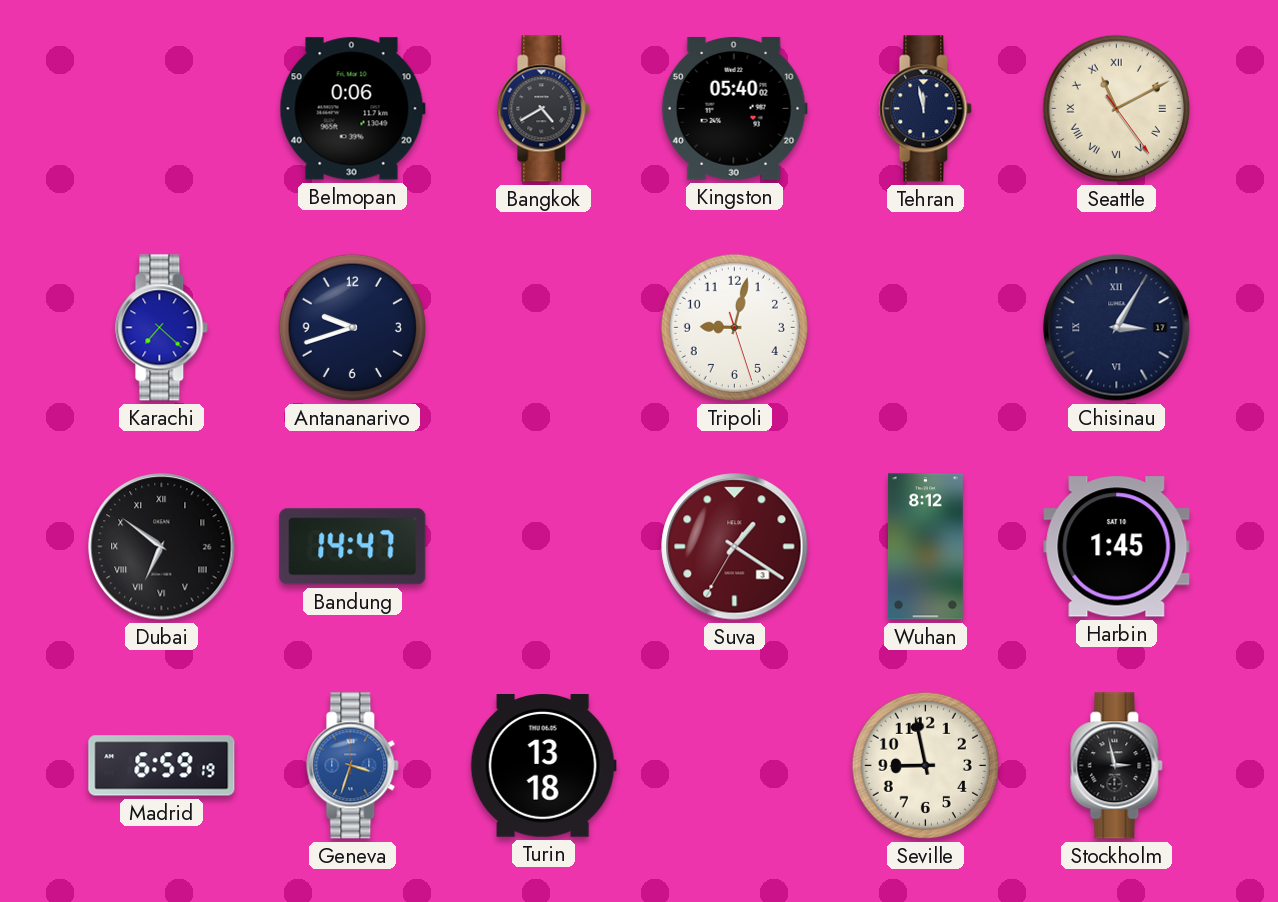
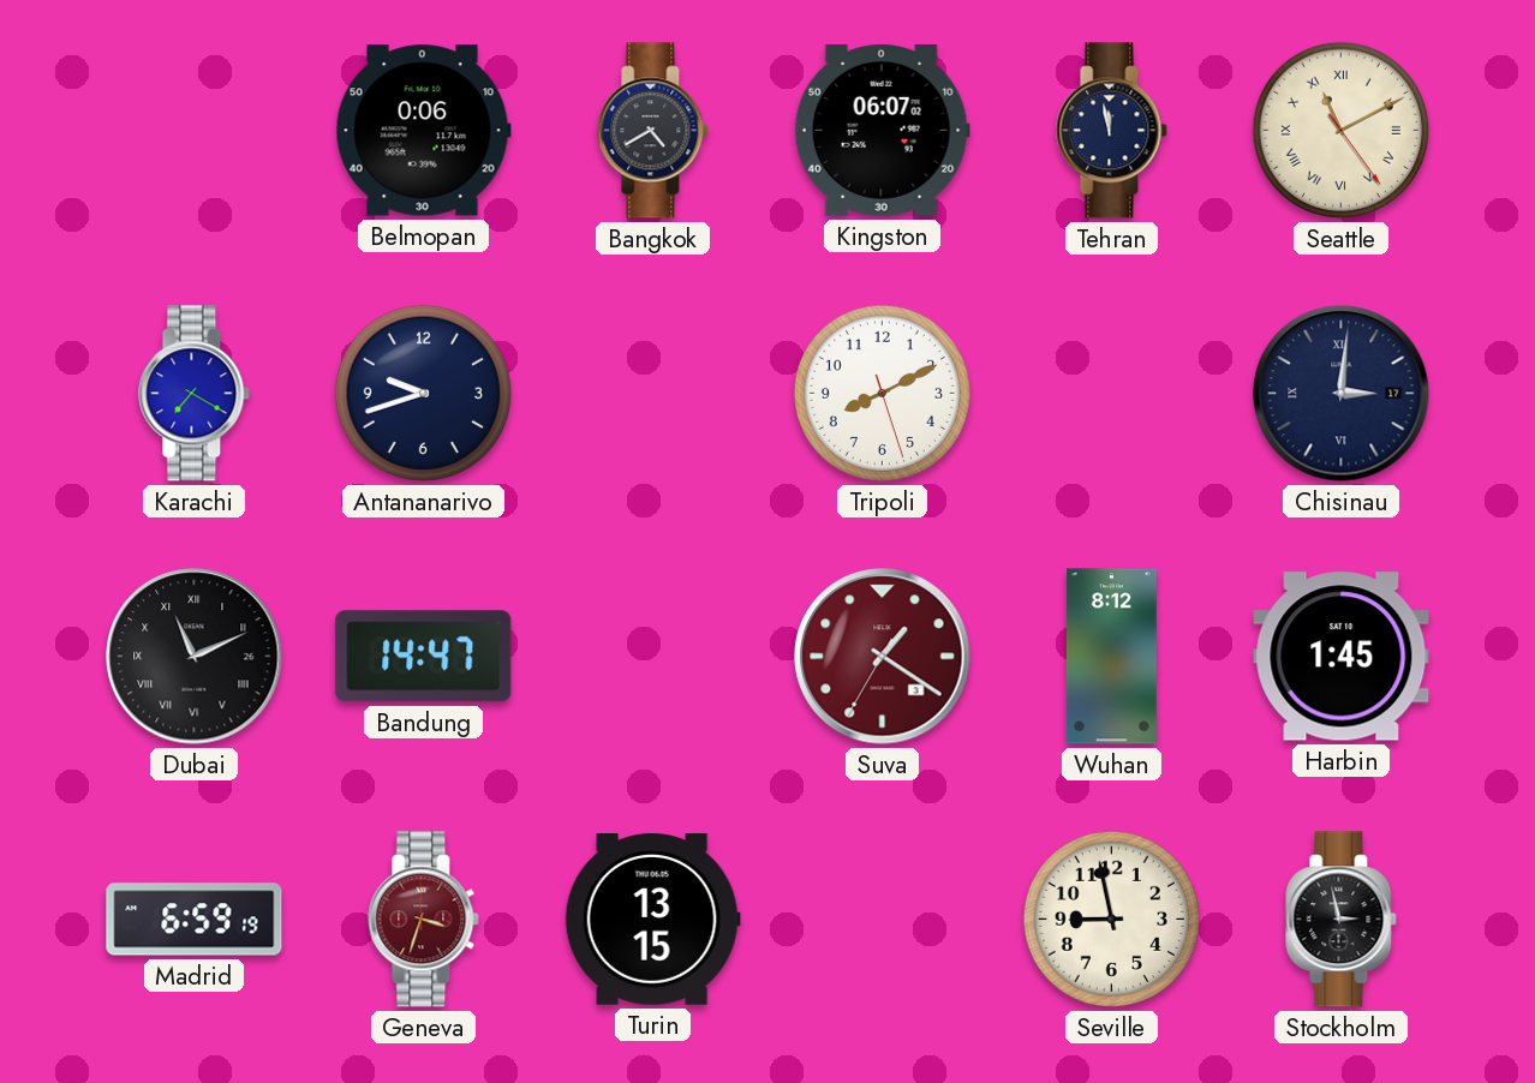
Kingston: 05:40 -> 06:07
Karachi: 7:22 -> 7:20
Tripoli: 9:02 -> 8:10
Chisinau: 3:05 -> 3:01
Dubai: 6:51 -> 11:11
Geneva dial: blue -> burgundy
Turin: 13:18 -> 13:15
